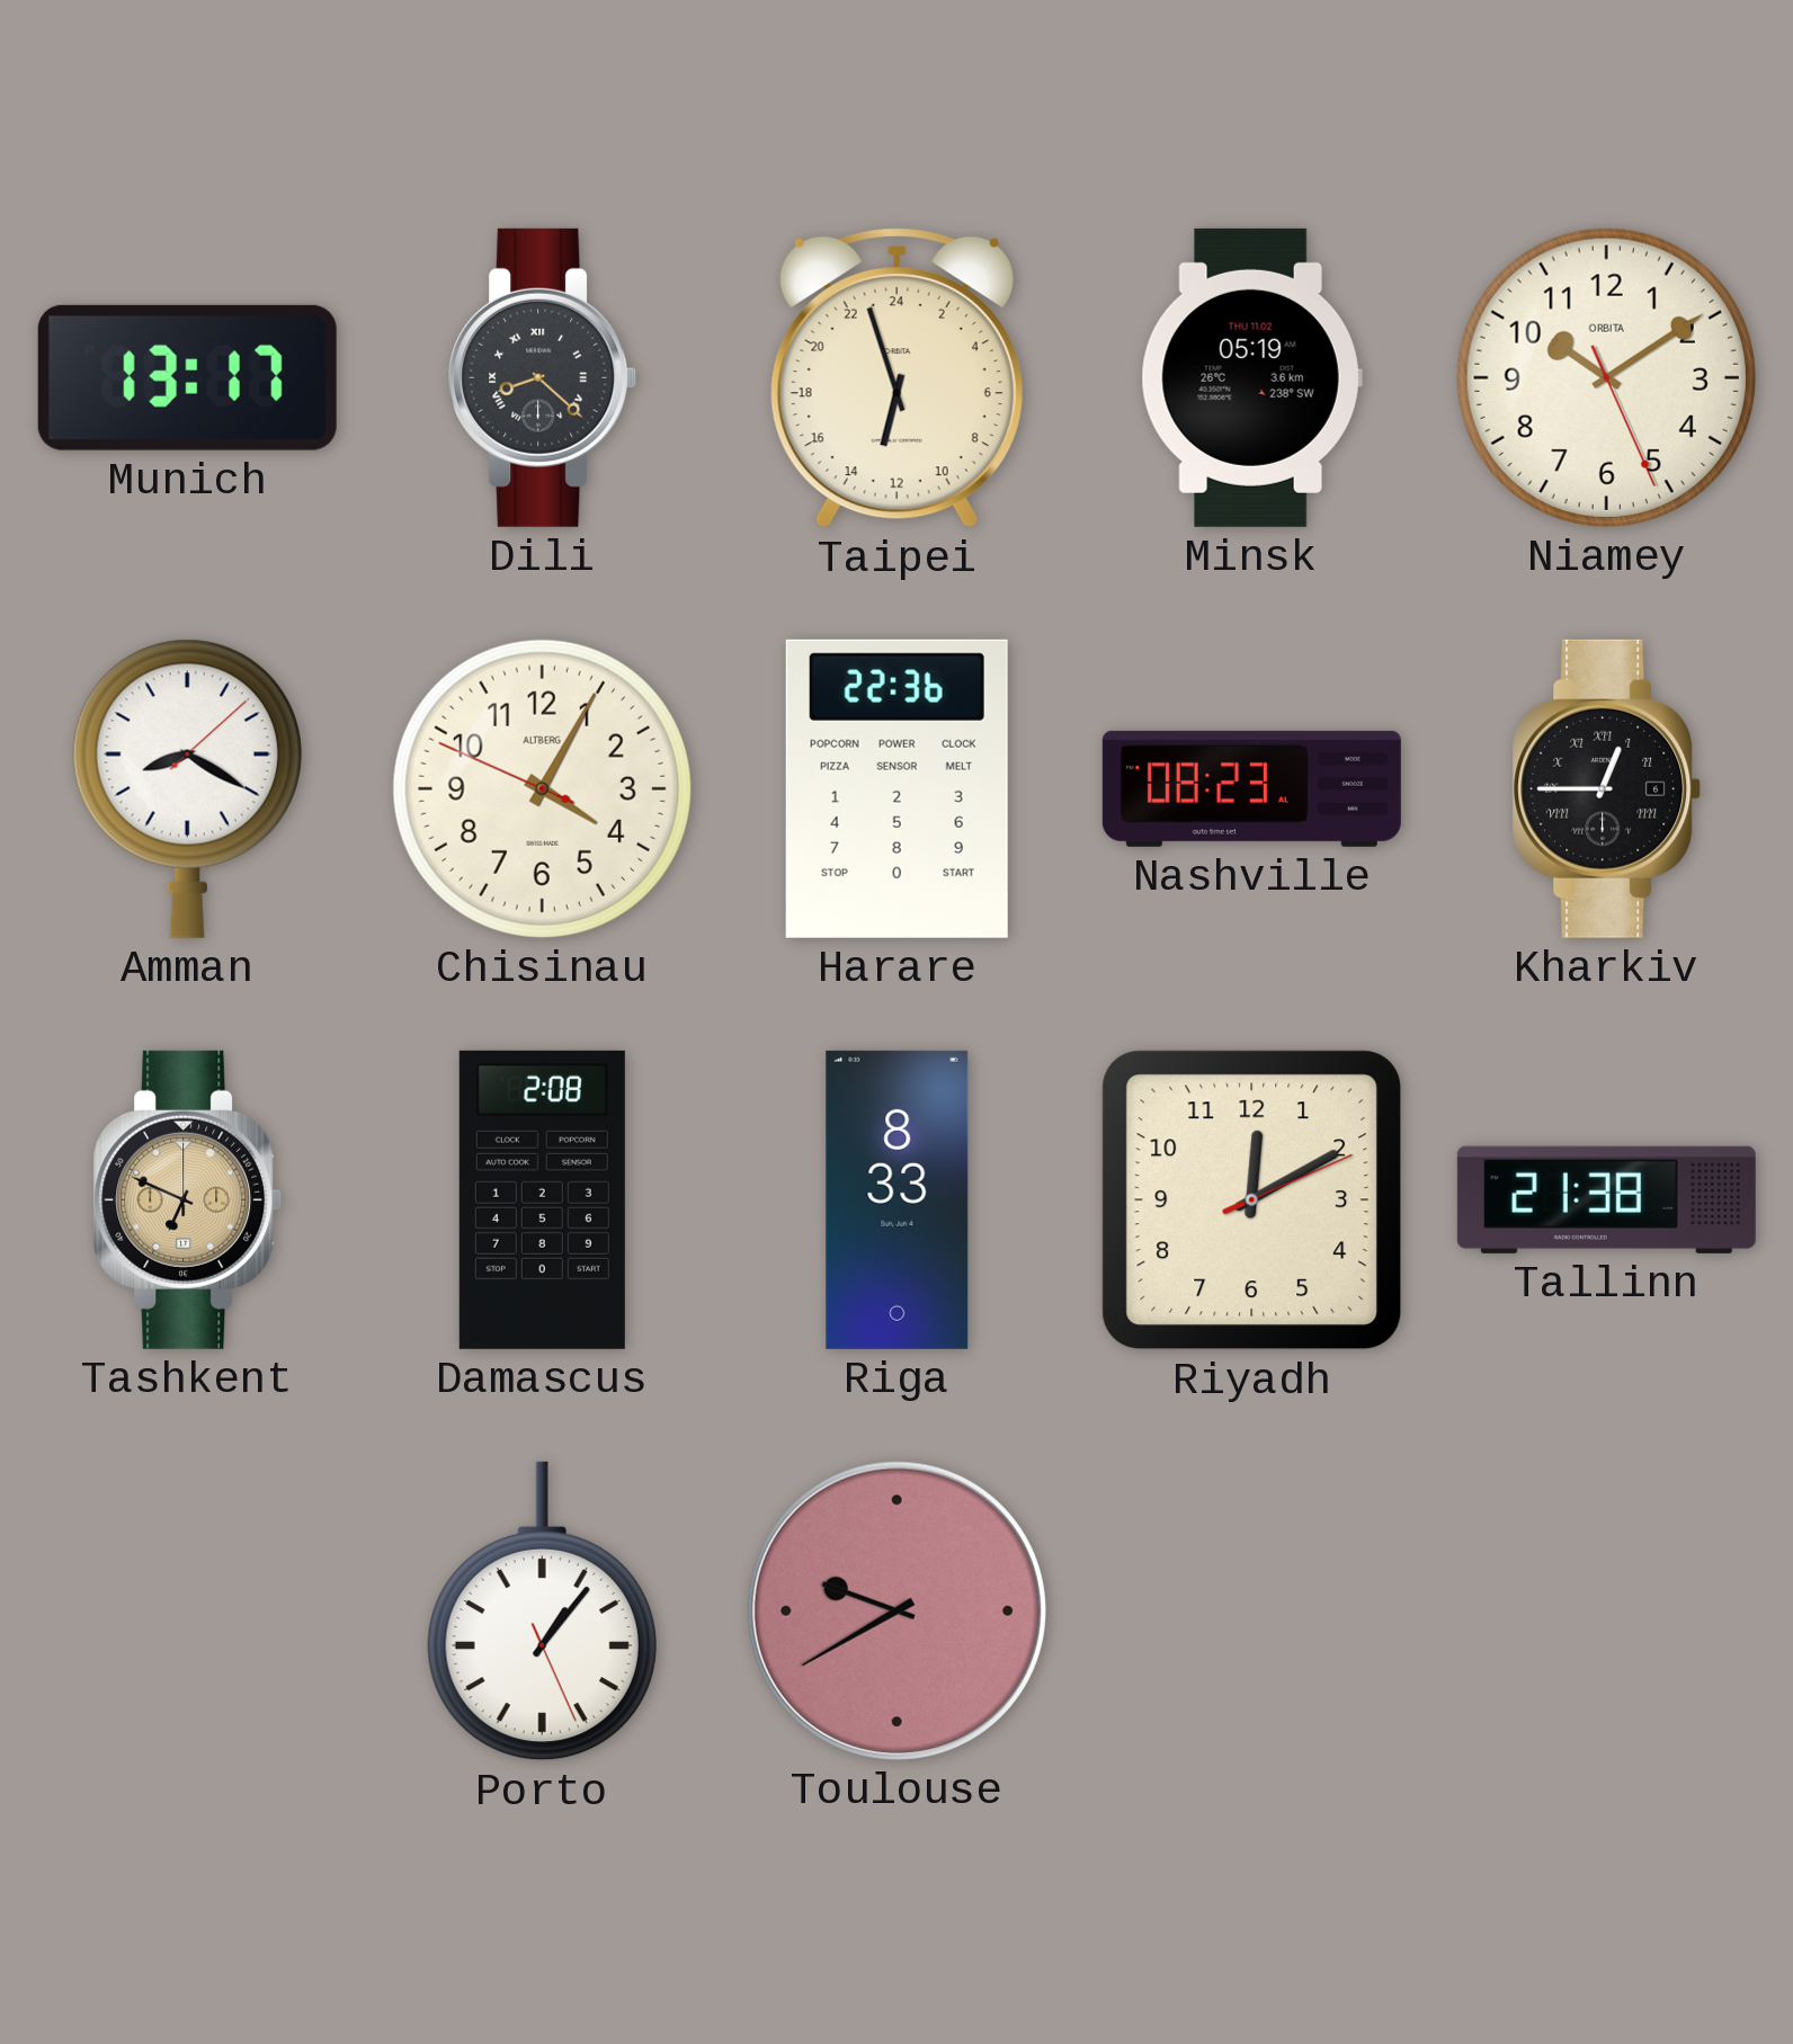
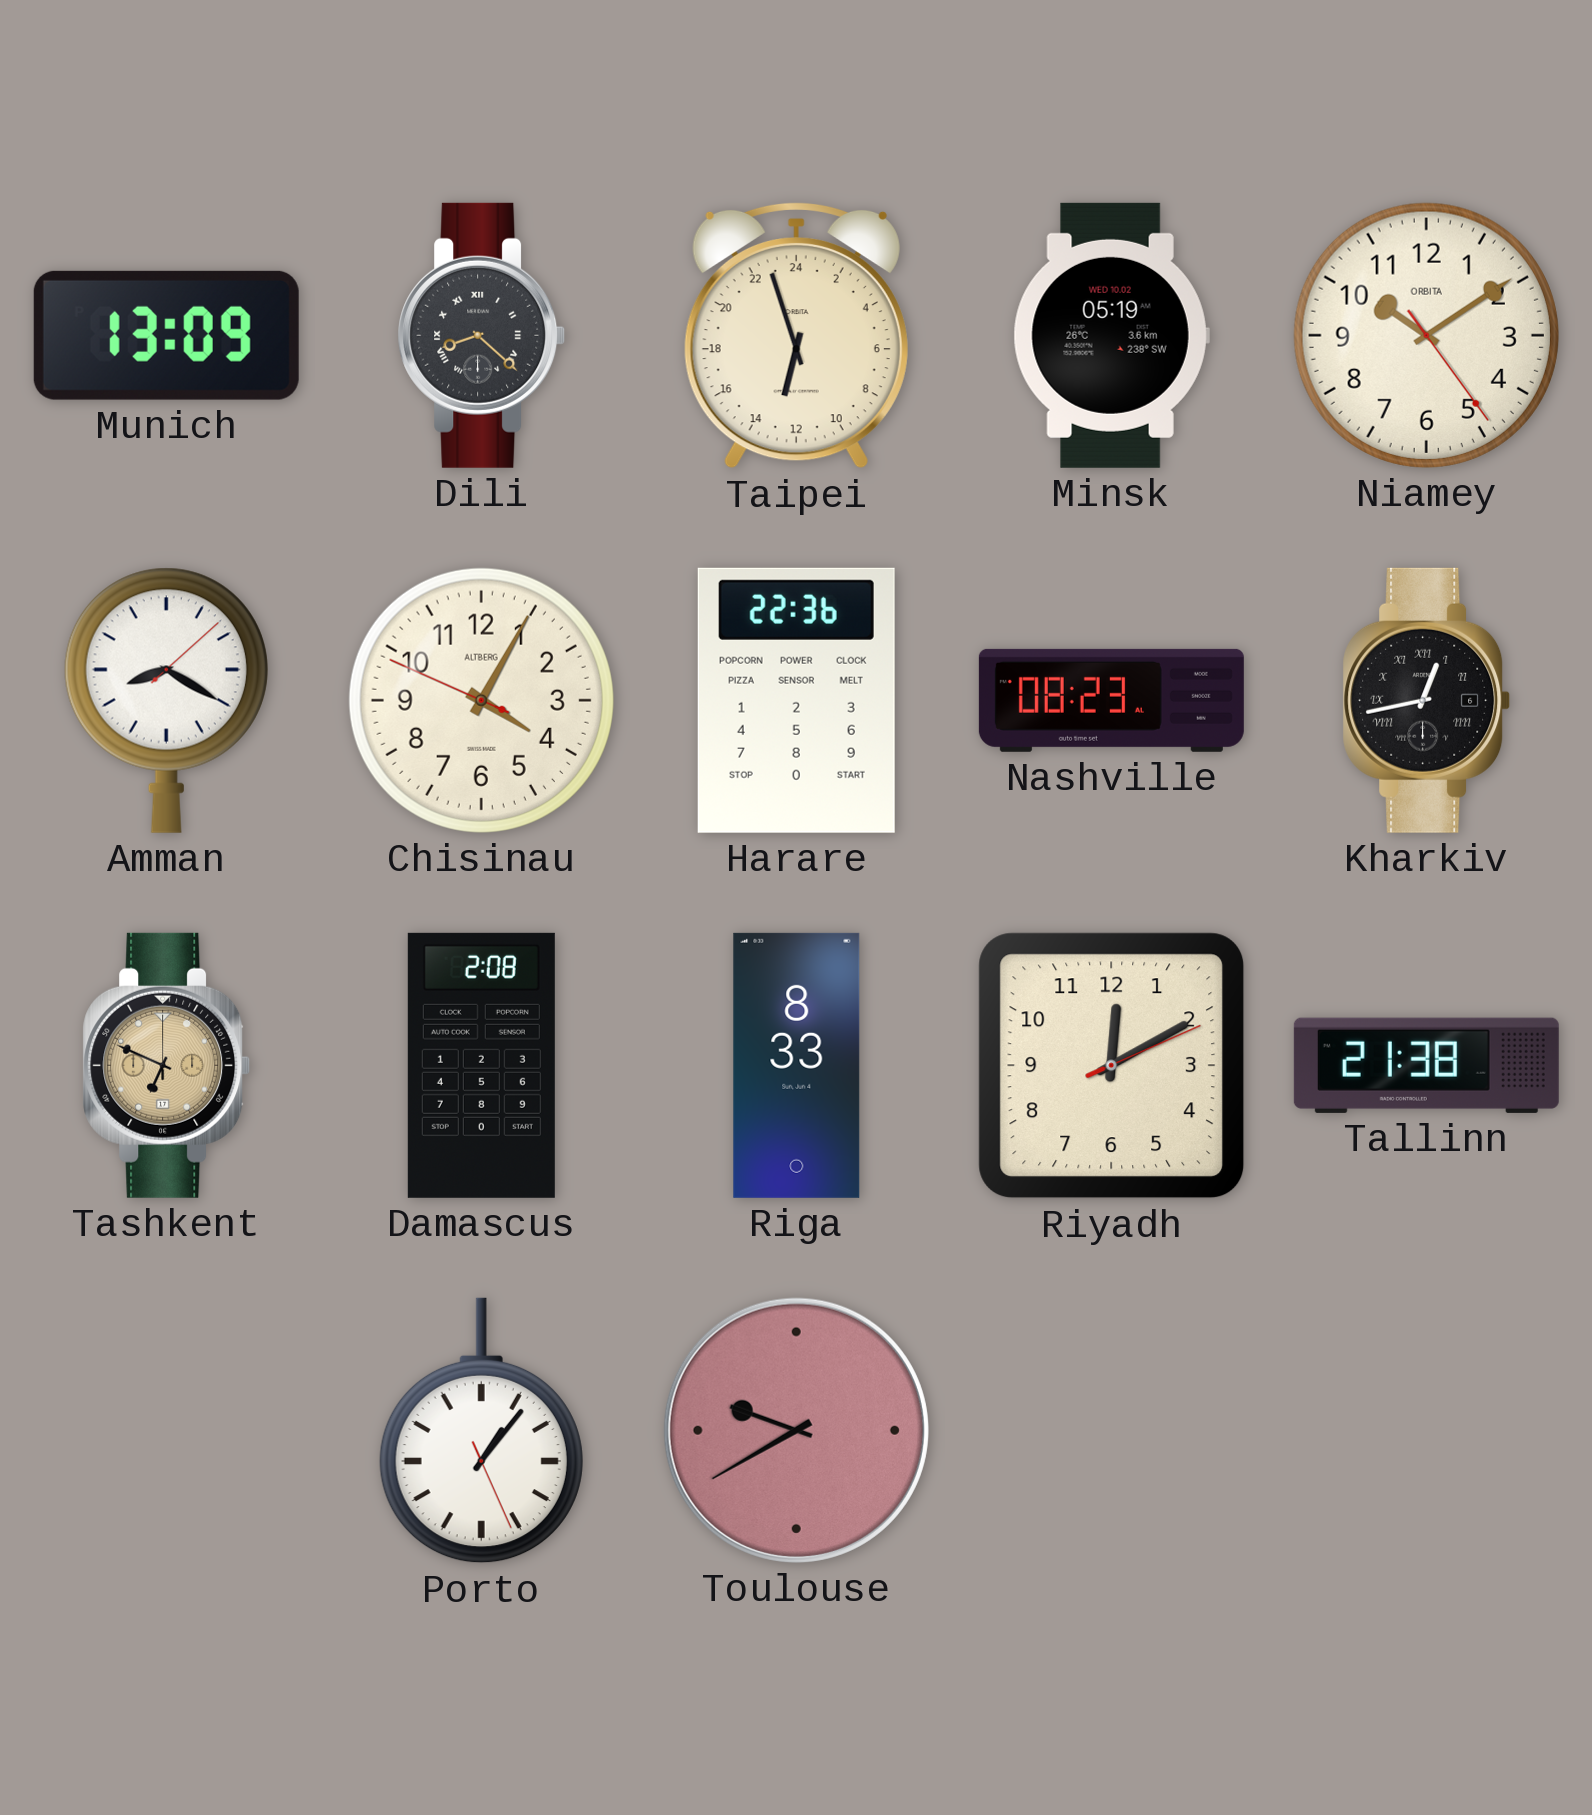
Munich: 13:17 -> 13:09
Minsk date: THU 11.02 -> WED 10.02
Niamey: 10:09:26 -> 10:09:24
Kharkiv: 12:45 -> 12:43
